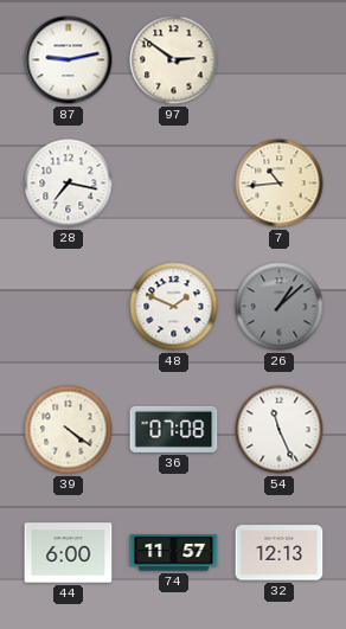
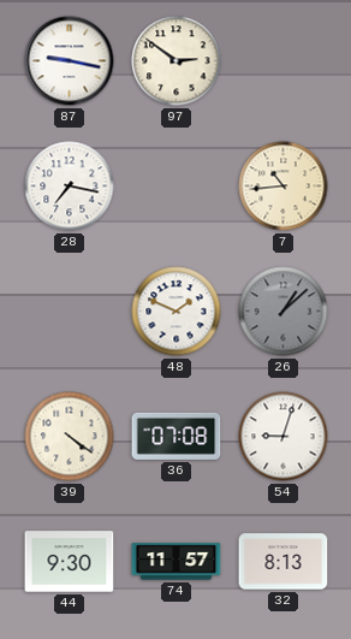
87: 9:13 -> 9:17
54: 11:26 -> 9:03
44: 6:00 -> 9:30
32: 12:13 -> 8:13
